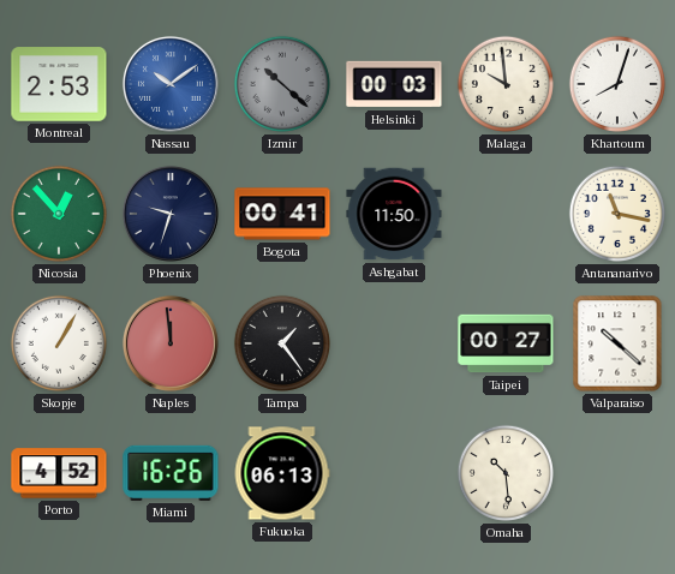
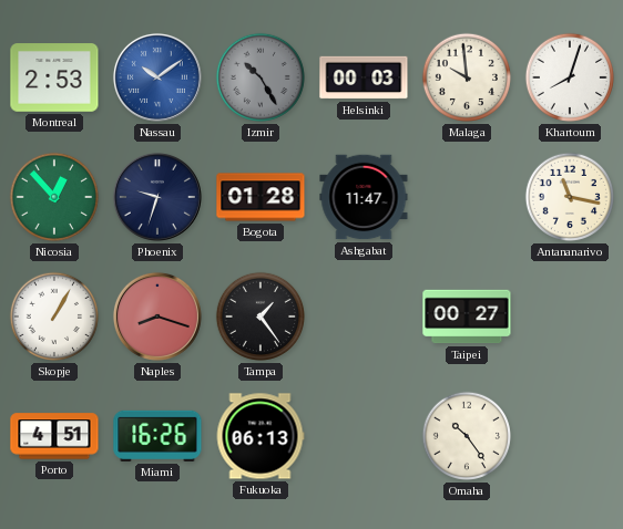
Izmir: 10:22 -> 10:25
Bogota: 00:41 -> 01:28
Ashgabat: 11:50 -> 11:47
Naples: 11:59 -> 8:18
Valparaiso: 10:22 -> none
Porto: 4:52 -> 4:51
Omaha: 10:29 -> 10:24
